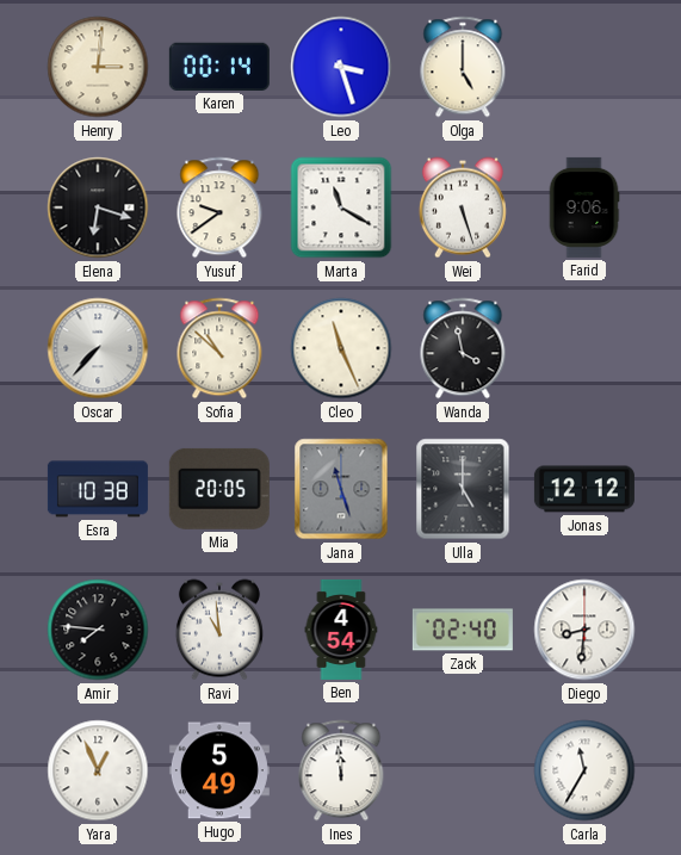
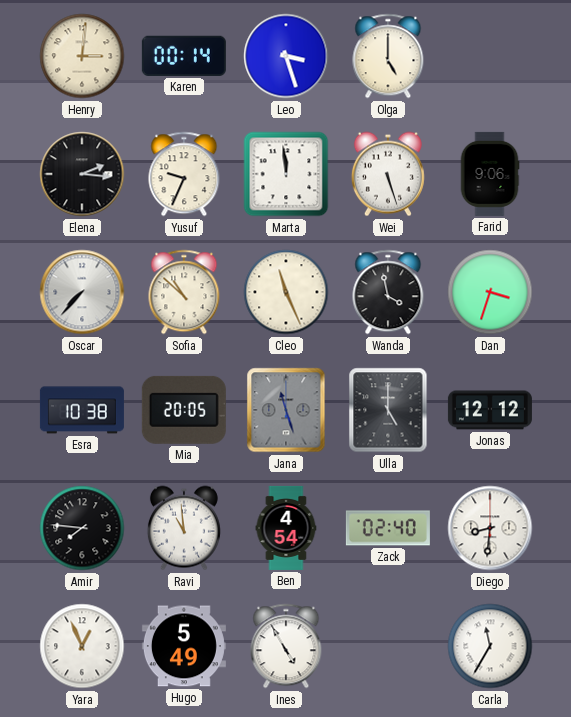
Elena: 6:18 -> 2:16
Yusuf: 9:39 -> 9:34
Marta: 11:20 -> 11:59
Dan: none -> 3:33
Ines: 11:59 -> 4:55
